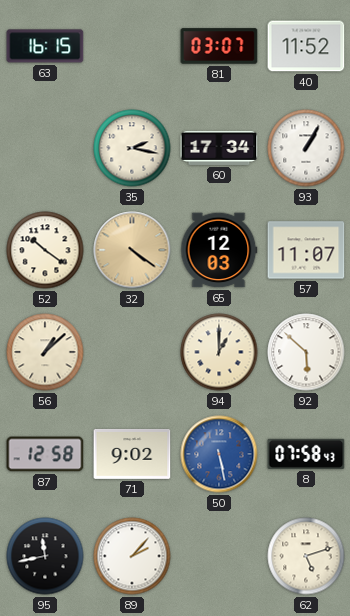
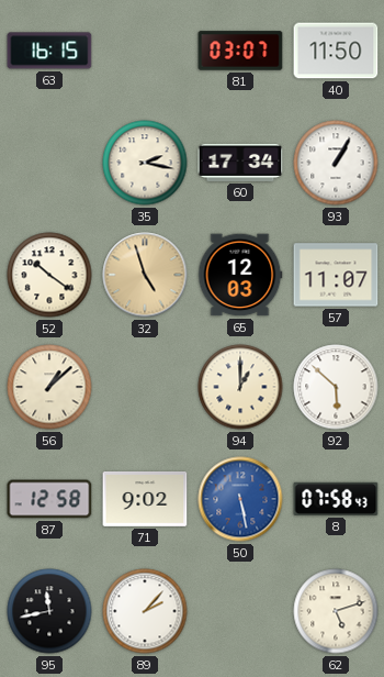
40: 11:52 -> 11:50
32: 4:21 -> 4:57
